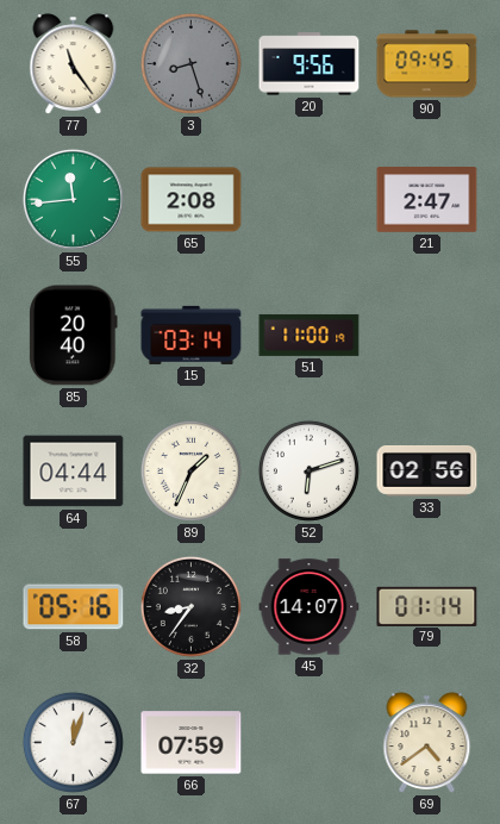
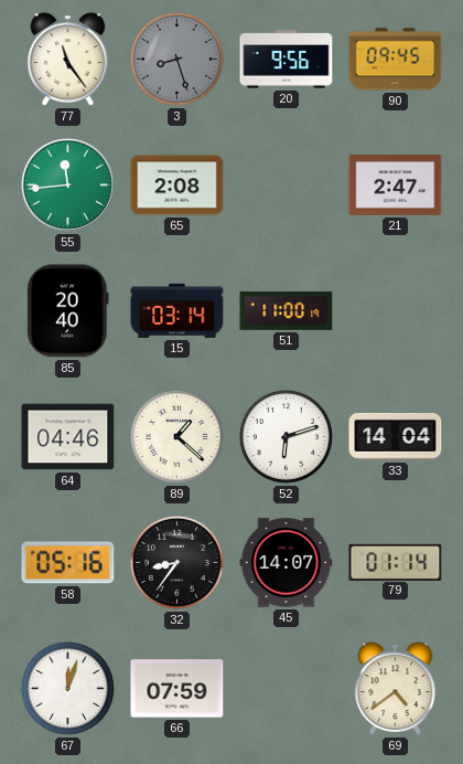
64: 04:44 -> 04:46
89: 1:34 -> 1:22
33: 02:56 -> 14:04
